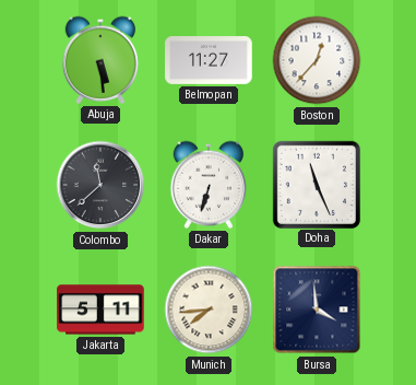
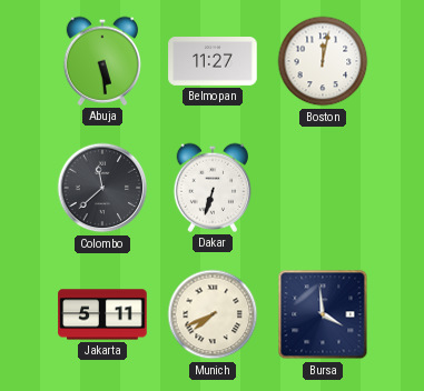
Boston: 12:37 -> 12:02
Doha: 11:26 -> none
Munich: 7:44 -> 7:41
